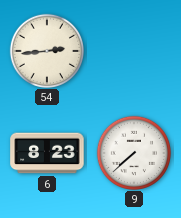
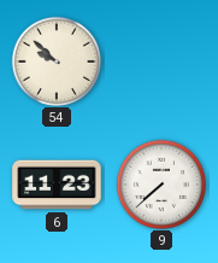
54: 2:44 -> 9:52
6: 8:23 -> 11:23
